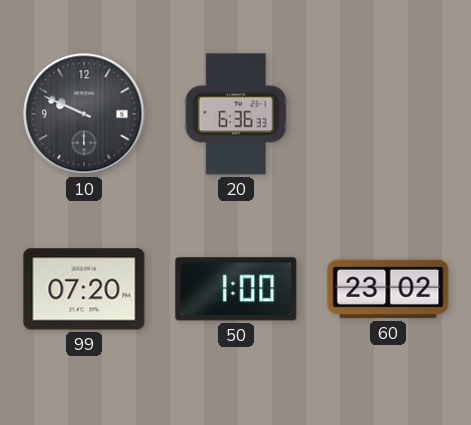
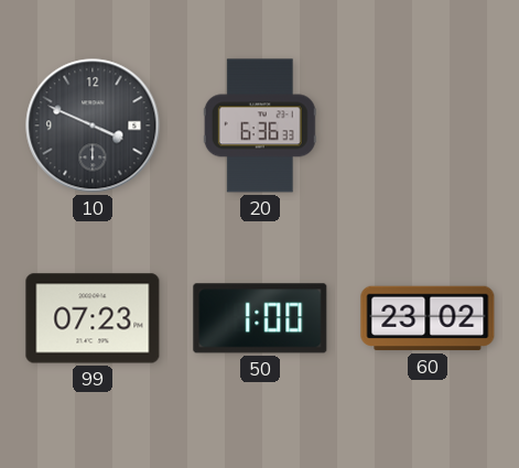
10: 9:49 -> 3:49
99: 07:20 -> 07:23
